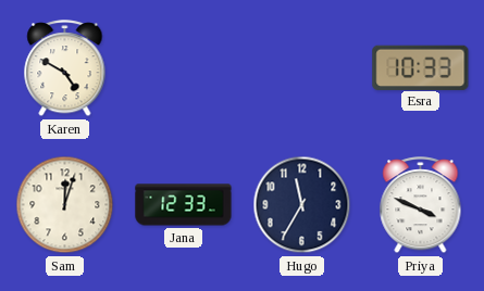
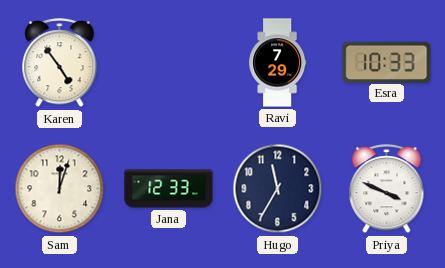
Karen: 4:50 -> 4:54
Ravi: none -> 7:29
